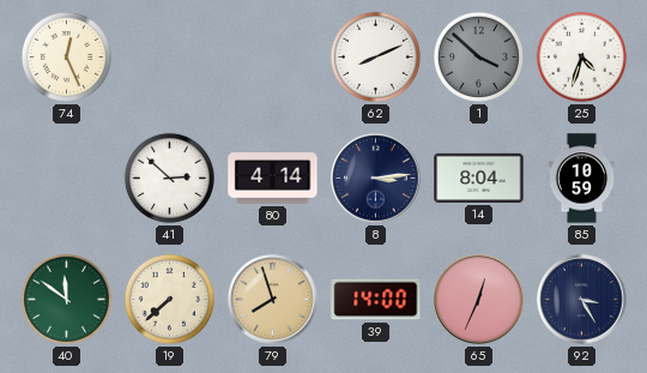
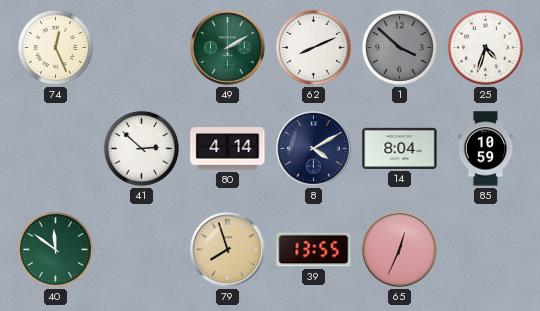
49: none -> 2:10
8: 3:14 -> 4:10
19: 7:38 -> none
39: 14:00 -> 13:55
92: 3:25 -> none
